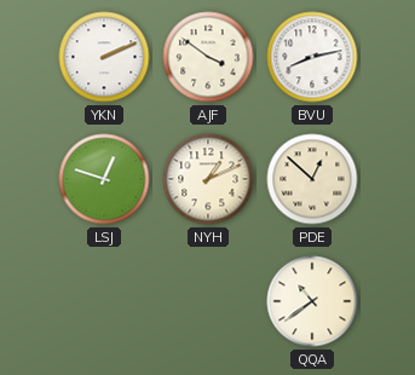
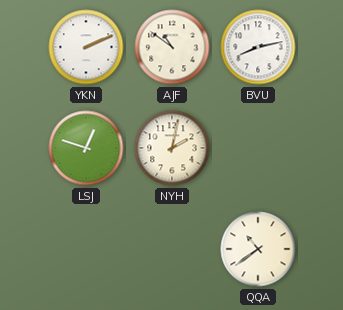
AJF: 3:51 -> 10:51
NYH: 1:11 -> 2:02
PDE: 12:52 -> none
